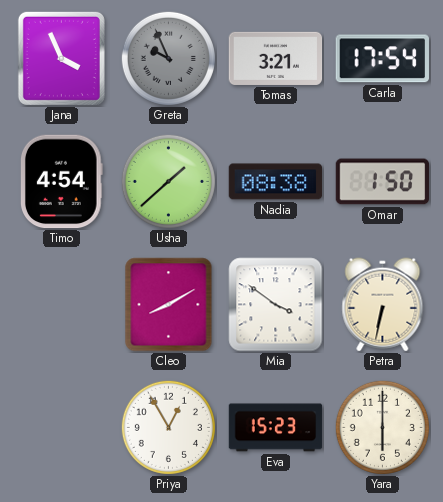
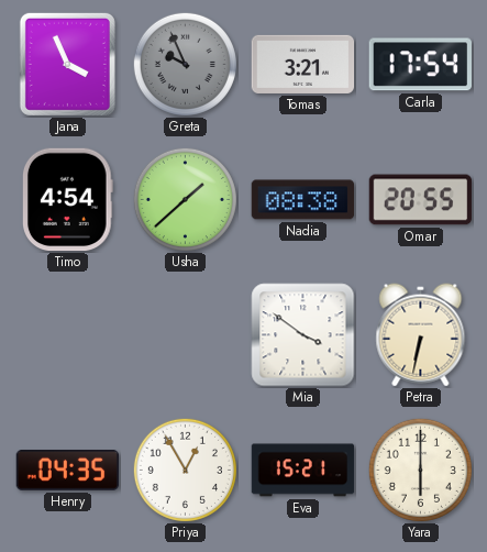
Omar: 1:50 -> 20:55
Cleo: 8:10 -> none
Henry: none -> 04:35
Eva: 15:23 -> 15:21
